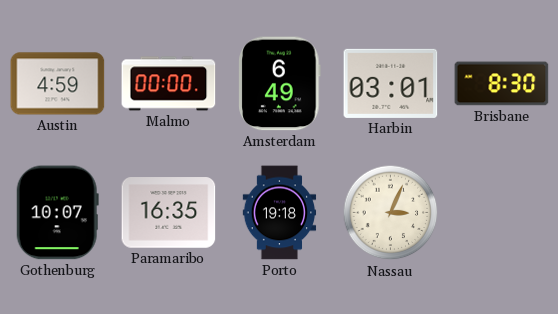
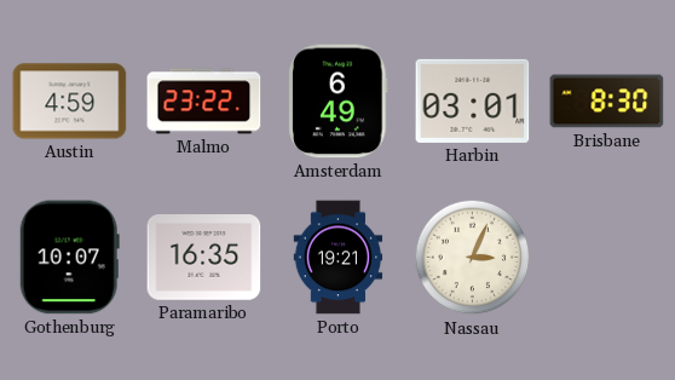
Malmo: 00:00 -> 23:22
Porto: 19:18 -> 19:21
